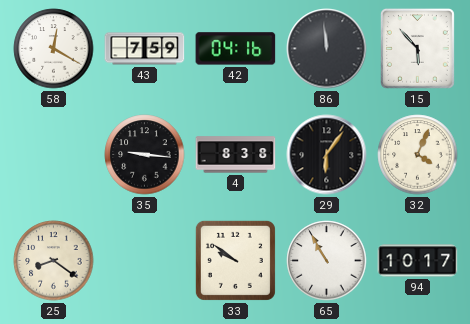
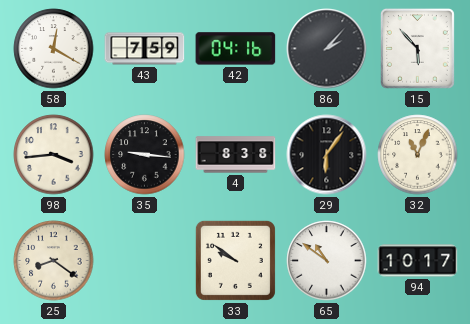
86: 11:59 -> 2:07
98: none -> 3:44
32: 4:04 -> 11:04
65: 10:55 -> 10:51
